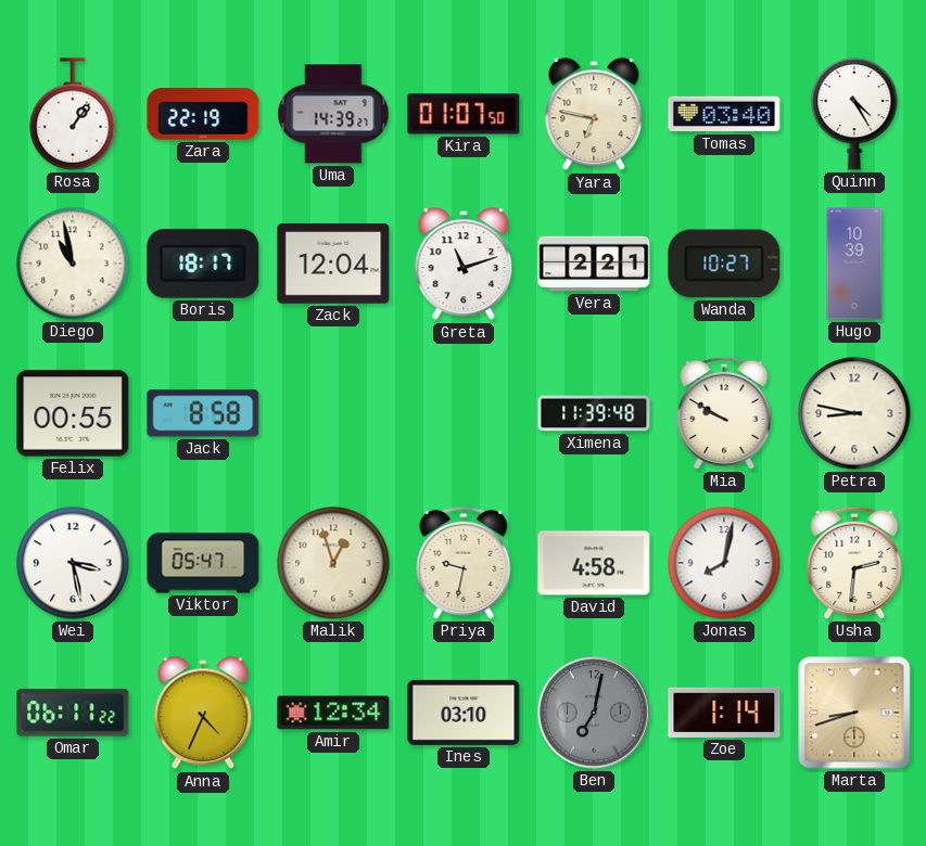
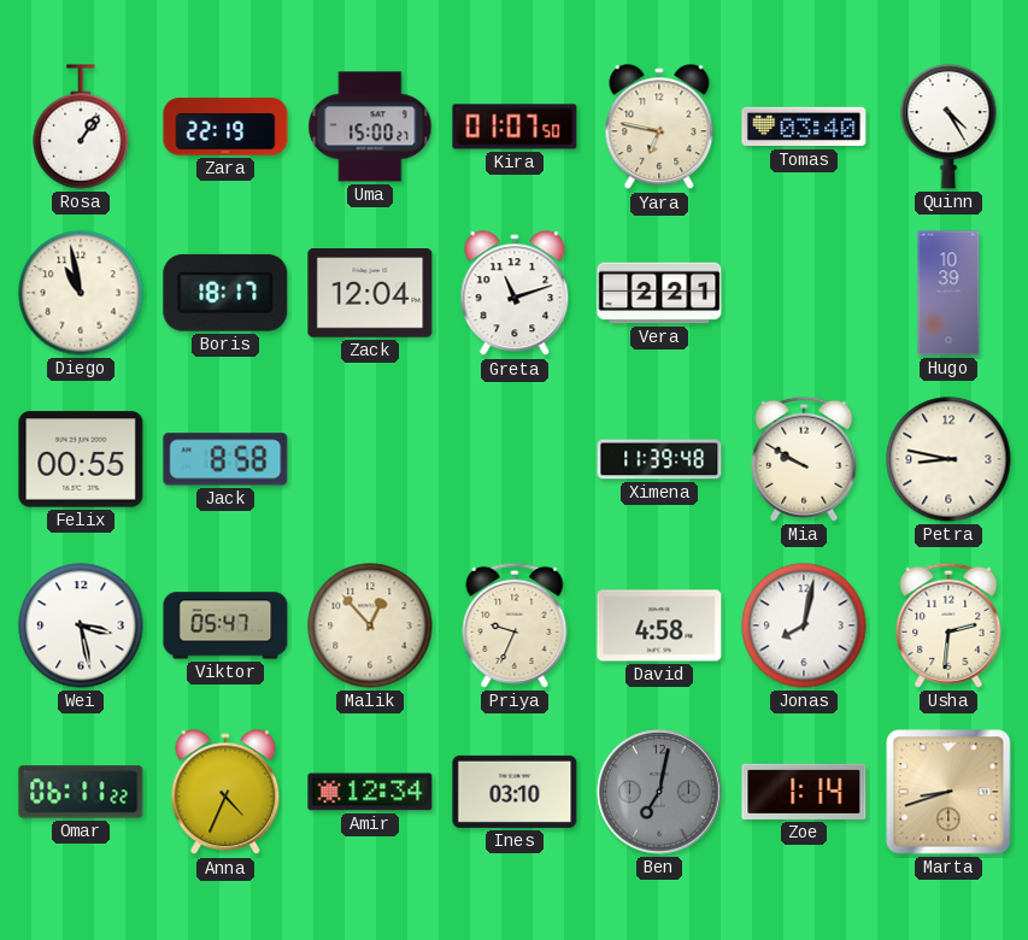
Uma: 14:39 -> 15:00
Wanda: 10:27 -> none
Malik: 12:57 -> 12:53
Priya: 9:32 -> 9:34
